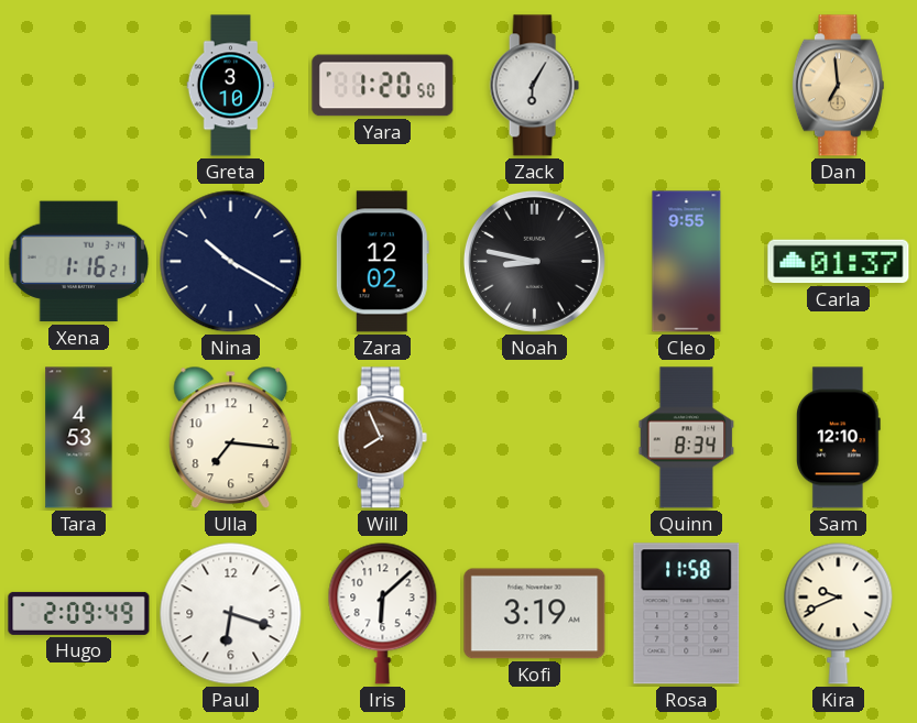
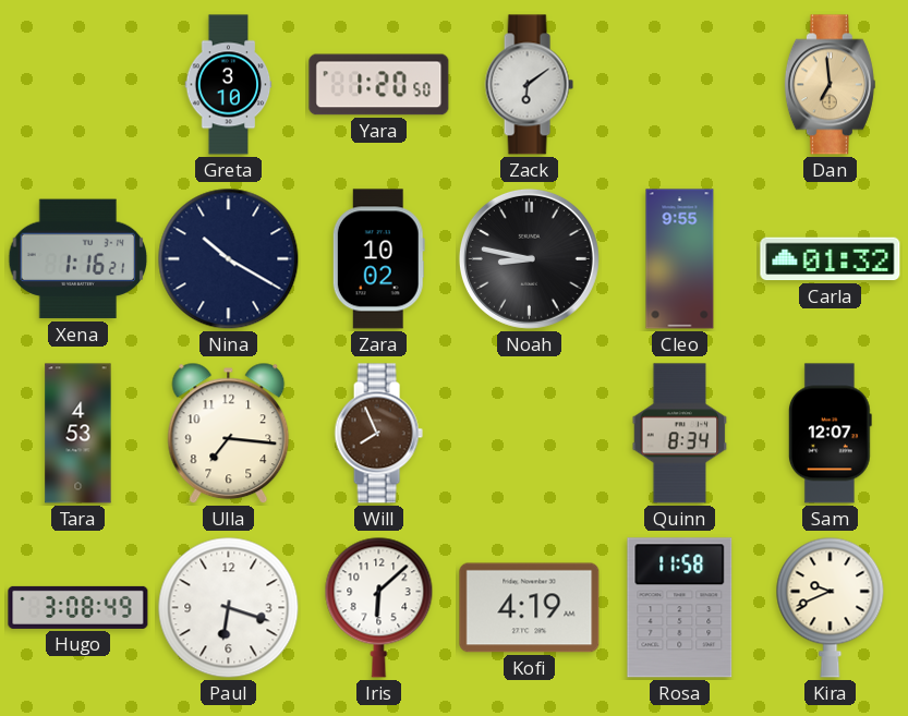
Zack: 6:05 -> 6:09
Zara: 12:02 -> 10:02
Carla: 01:37 -> 01:32
Sam: 12:10 -> 12:07
Hugo: 2:09 -> 3:08
Kofi: 3:19 -> 4:19
